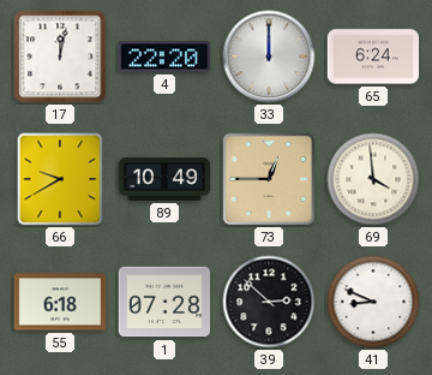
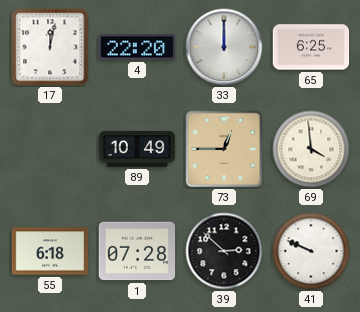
65: 6:24 -> 6:25
66: 9:40 -> none
41: 8:49 -> 9:49
